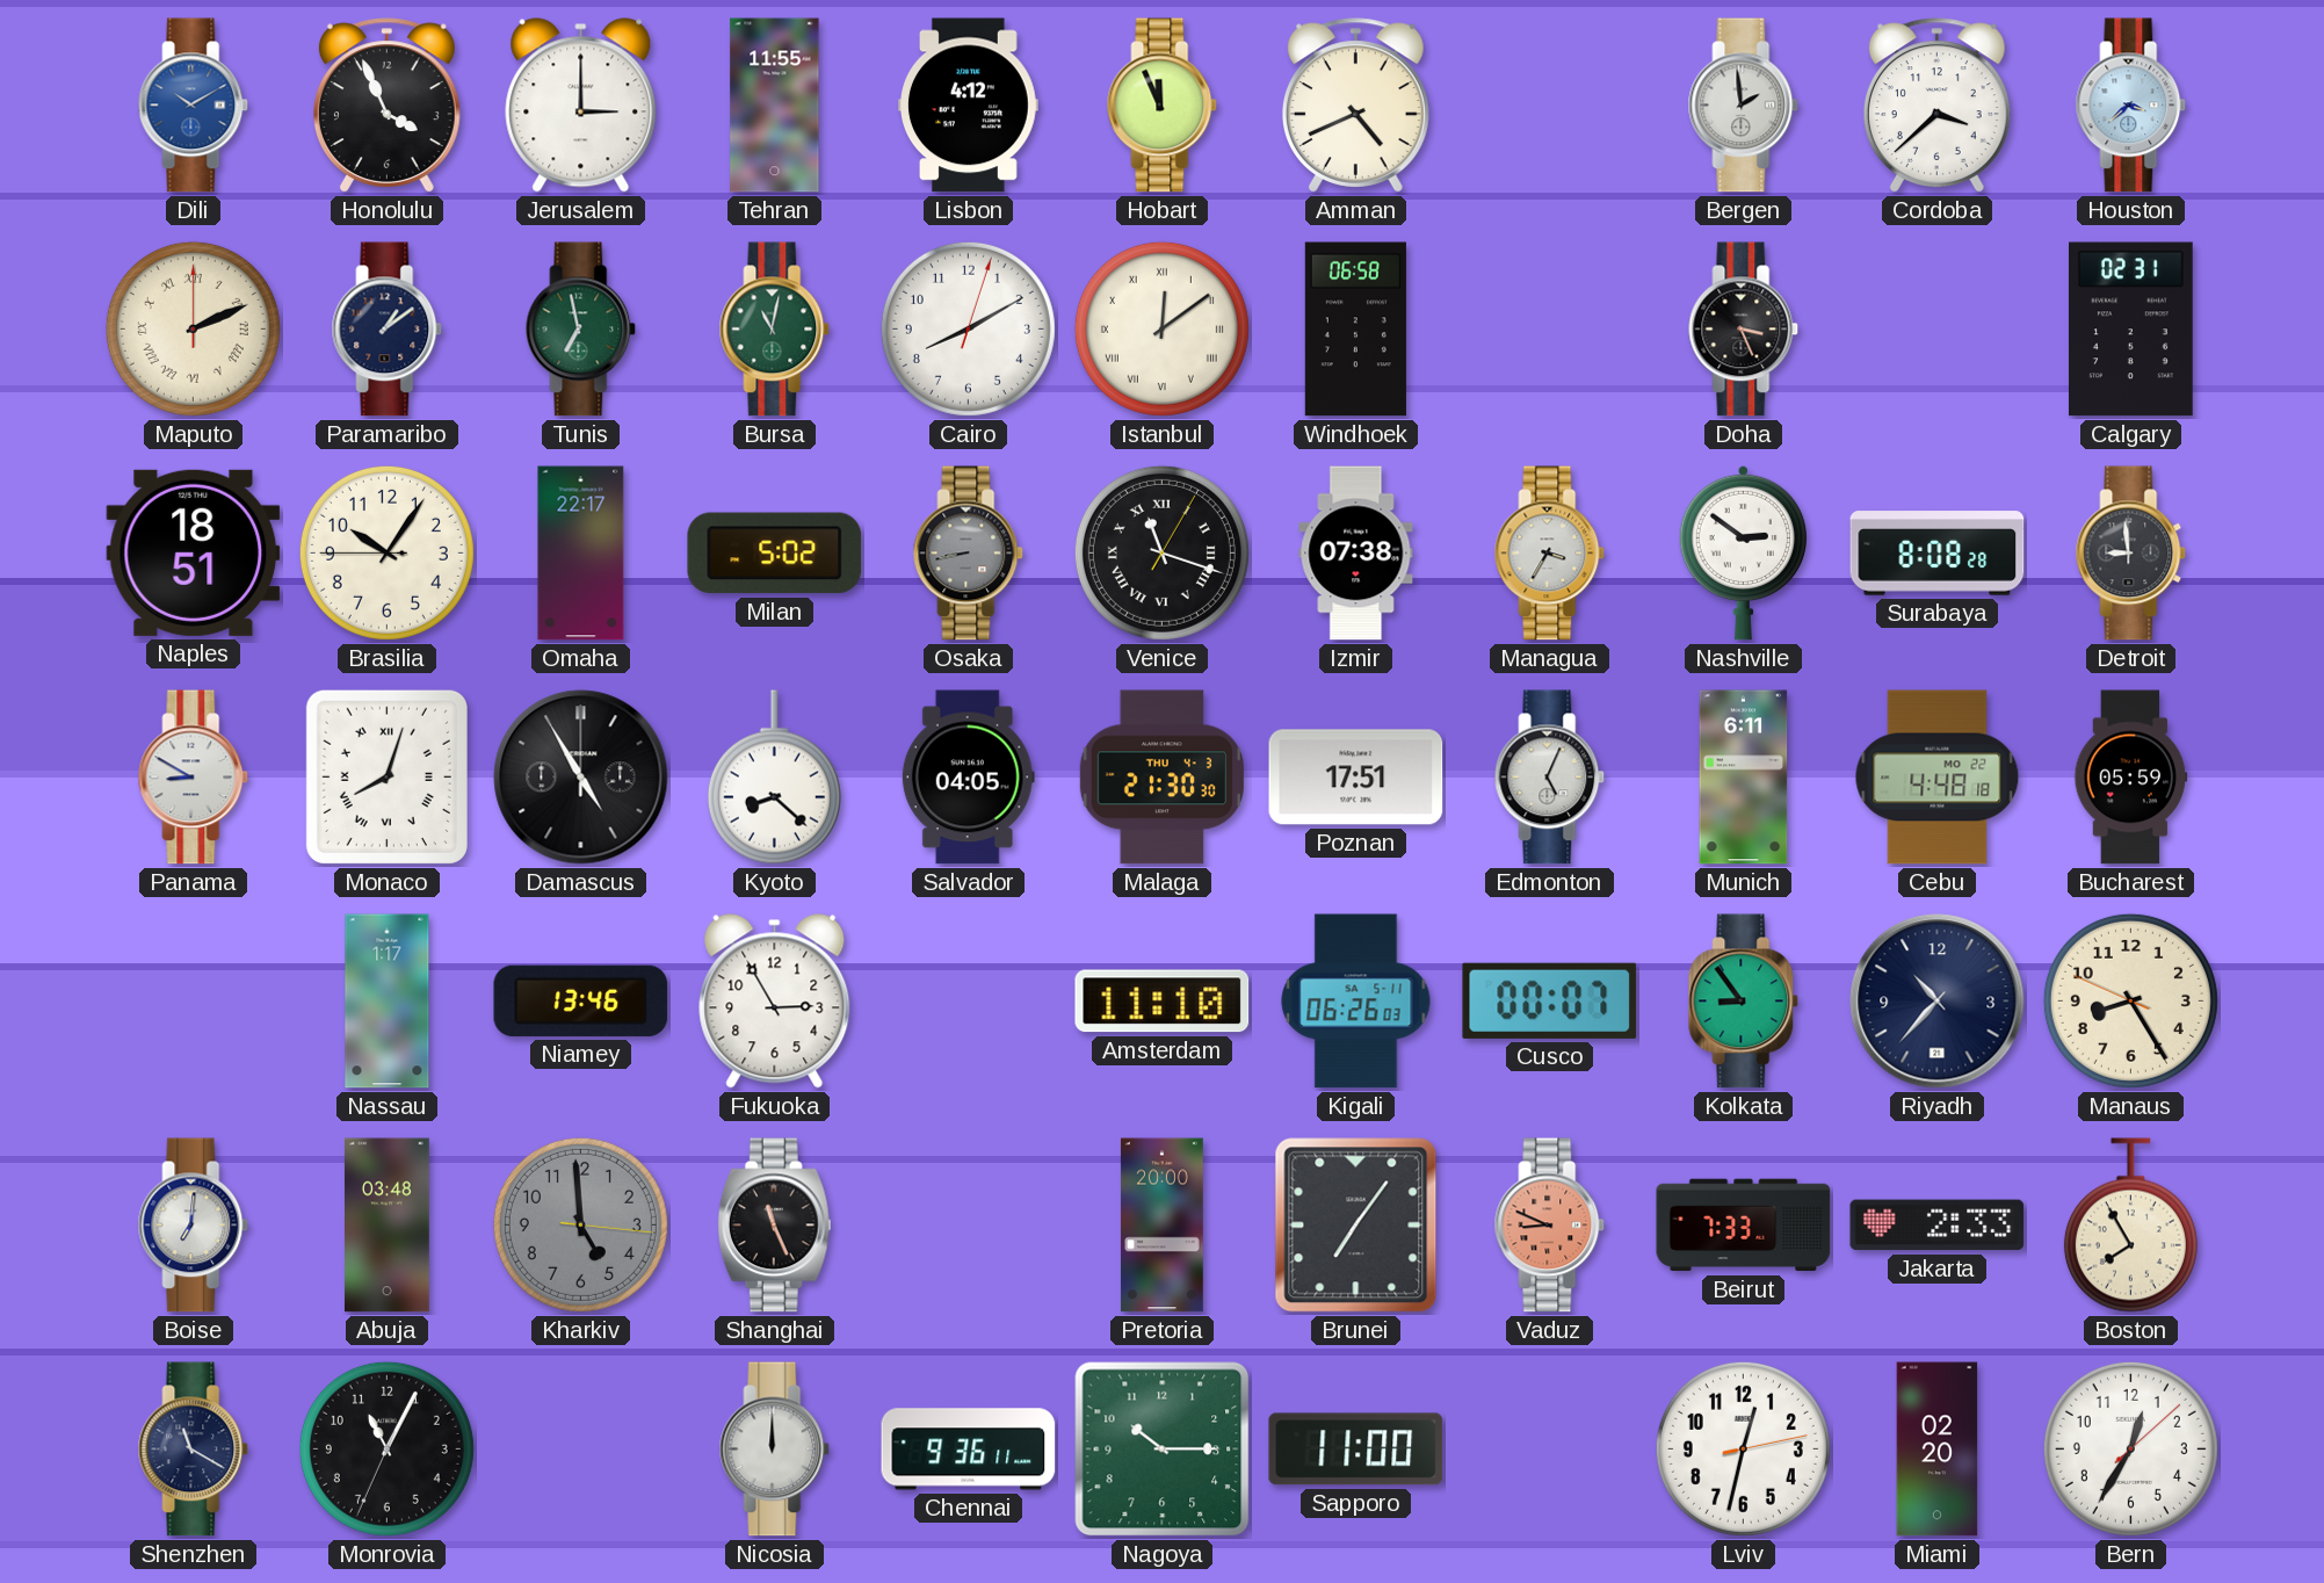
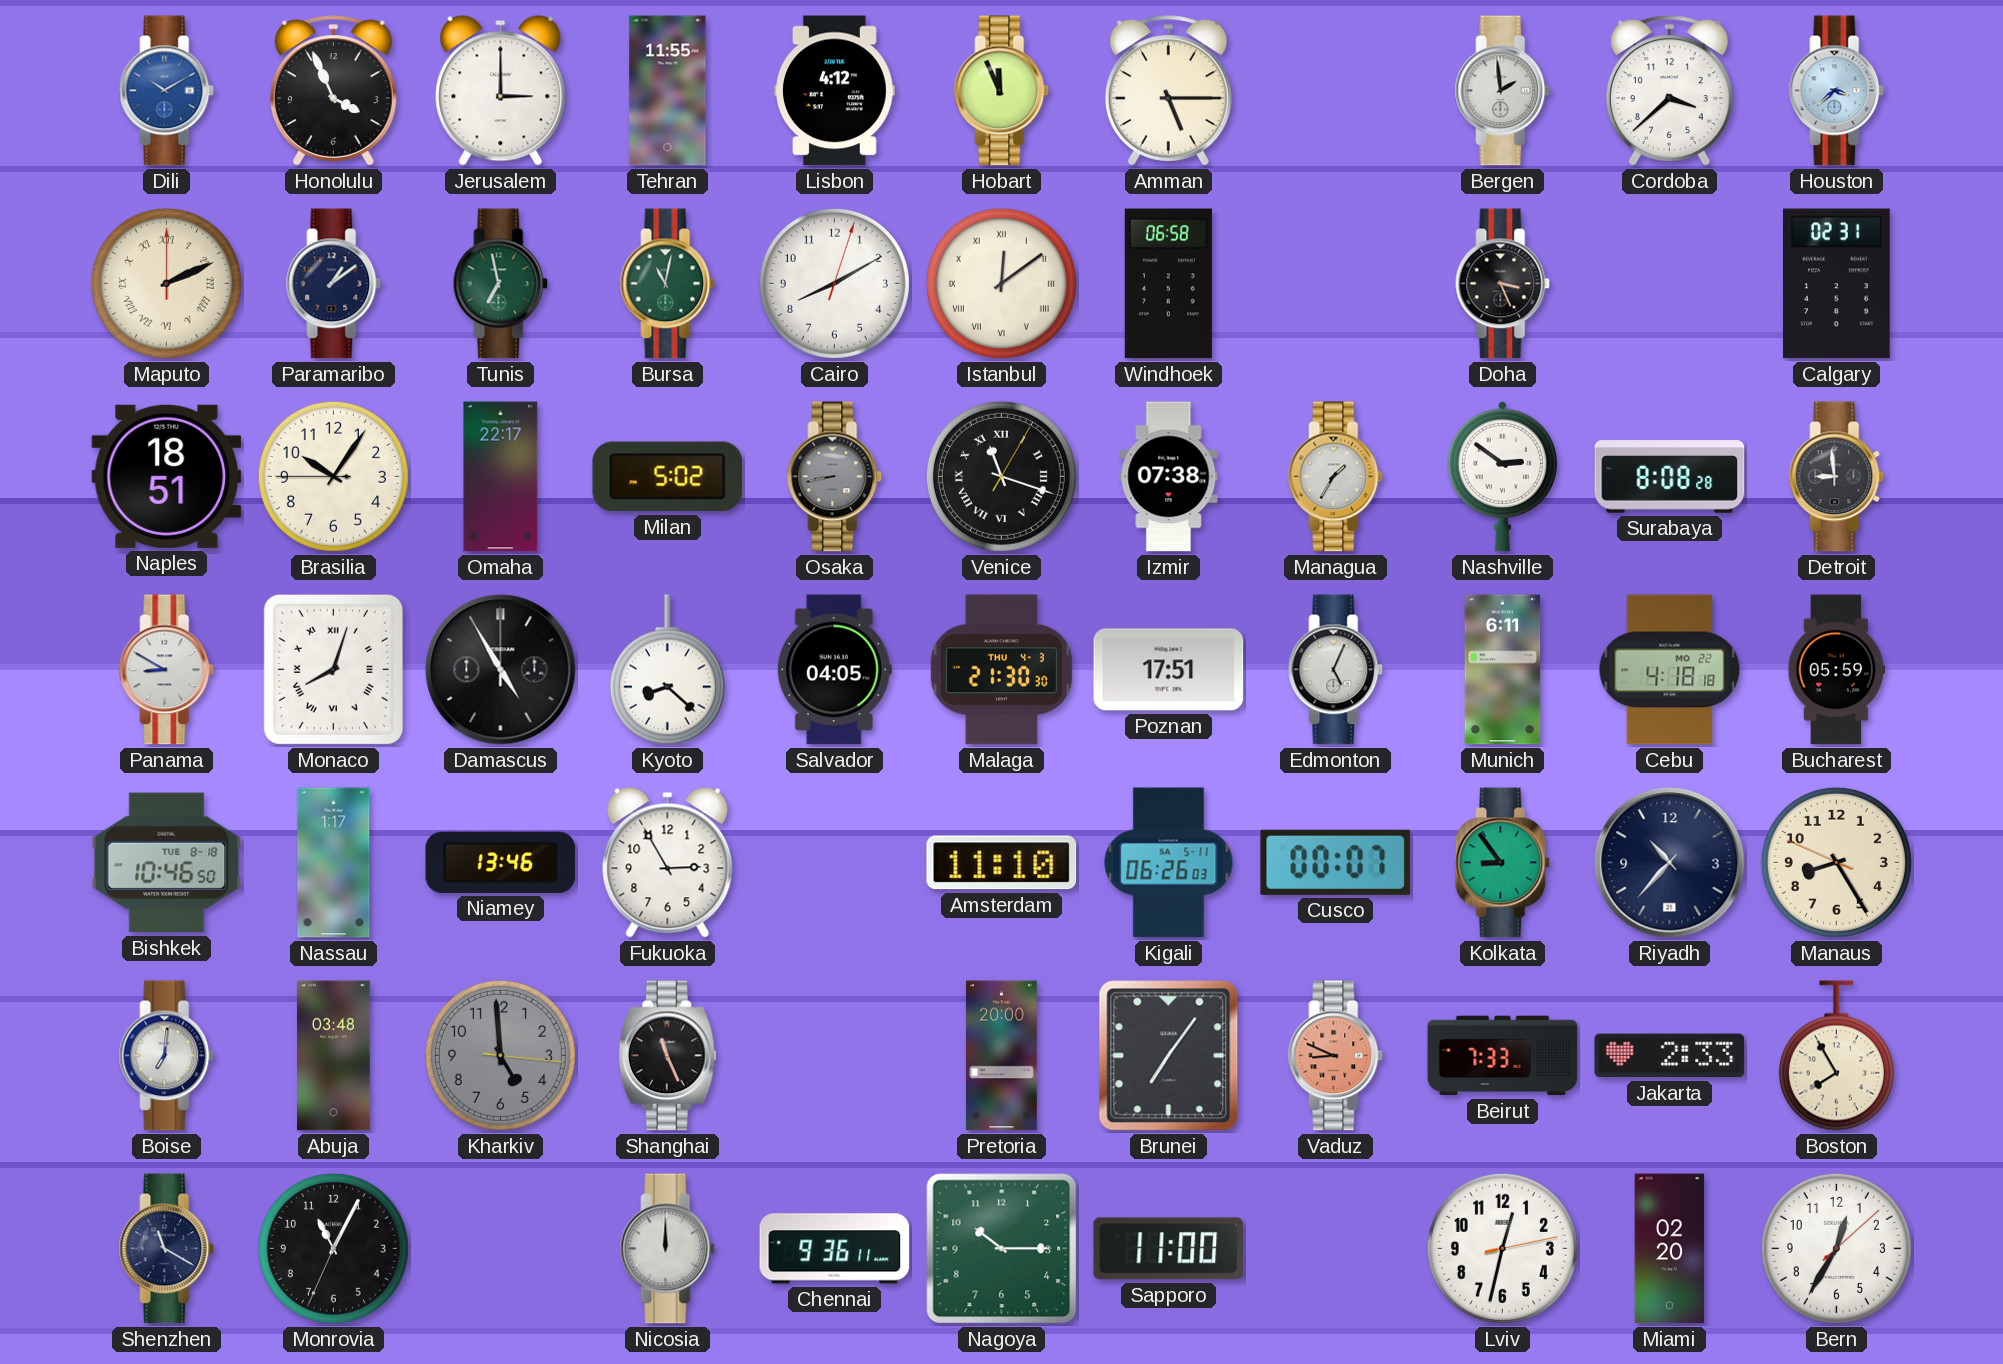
Amman: 4:41 -> 5:15
Managua: 3:35 -> 1:35
Cebu: 4:48 -> 4:18
Bishkek: none -> 10:46
